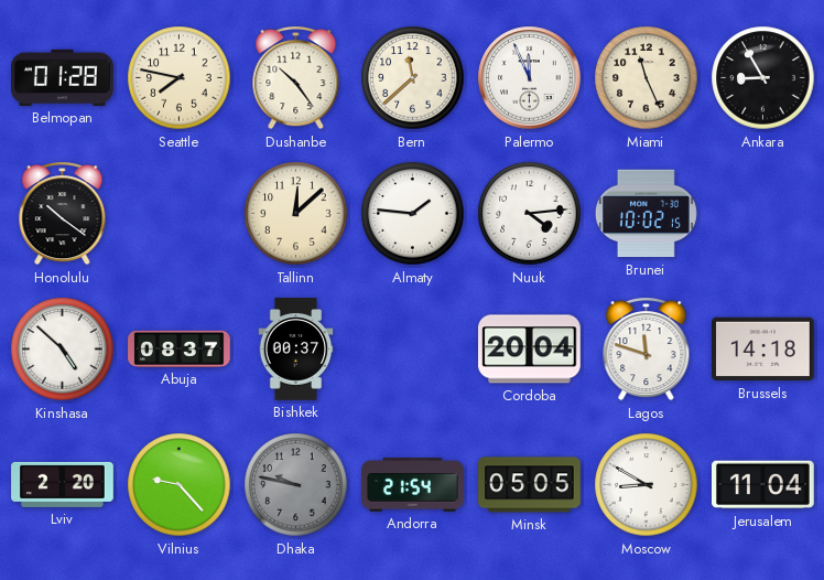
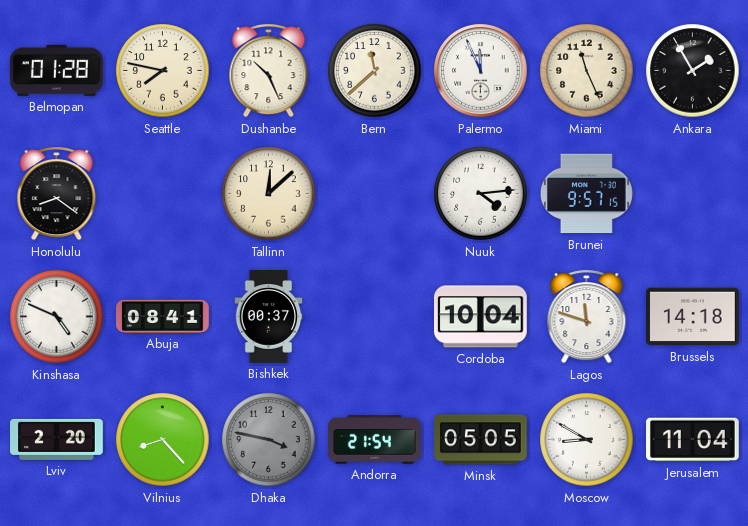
Dushanbe: 10:24 -> 10:26
Ankara: 8:55 -> 1:55
Honolulu: 10:21 -> 8:21
Almaty: 1:46 -> none
Brunei: 10:02 -> 9:57
Kinshasa: 4:52 -> 4:49
Abuja: 08:37 -> 08:41
Cordoba: 20:04 -> 10:04
Vilnius: 9:23 -> 8:23
Dhaka: 9:47 -> 3:47
